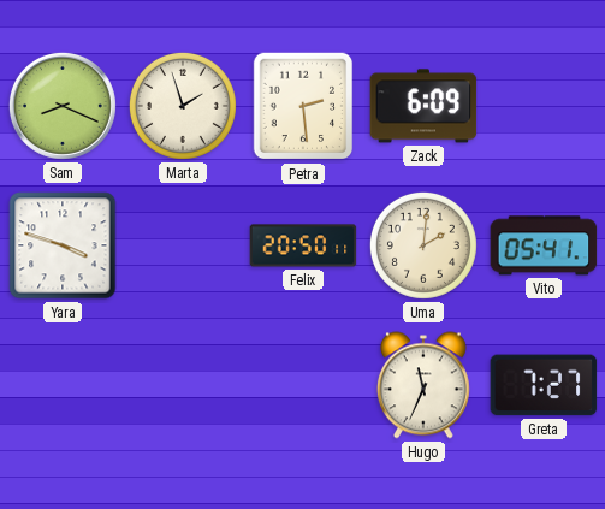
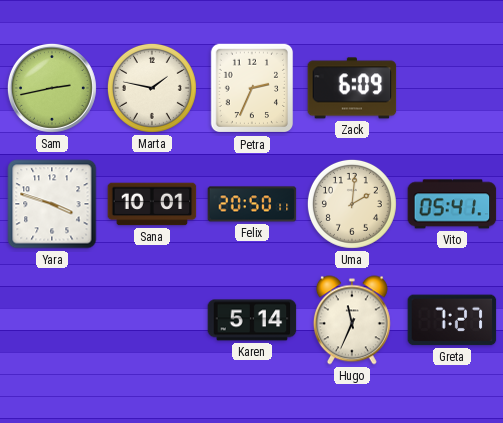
Sam: 8:19 -> 2:43
Marta: 1:57 -> 1:47
Petra: 2:29 -> 2:34
Sana: none -> 10:01
Karen: none -> 5:14
